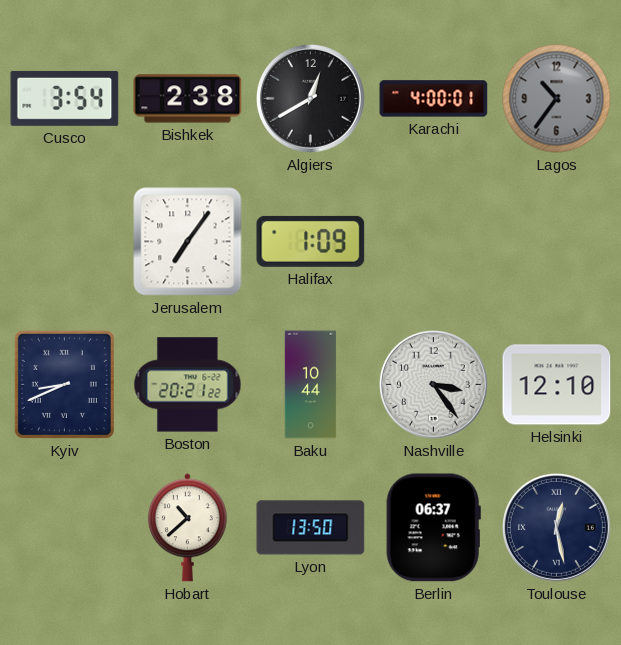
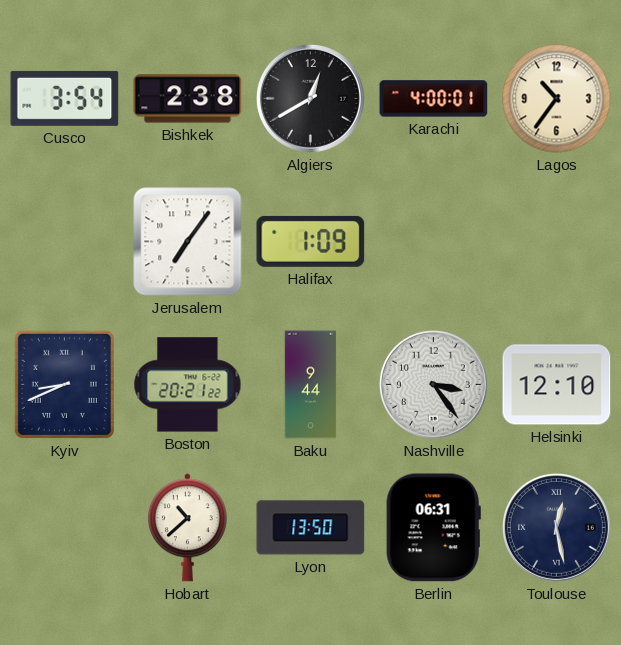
Lagos dial: grey -> cream
Baku: 10:44 -> 9:44
Berlin: 06:37 -> 06:31
